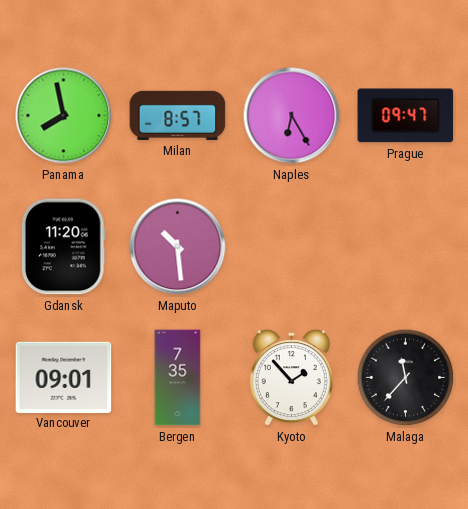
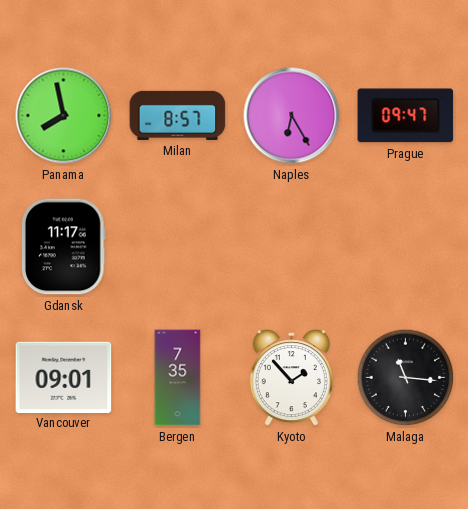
Gdansk: 11:20 -> 11:17
Maputo: 10:29 -> none
Malaga: 11:37 -> 11:16
